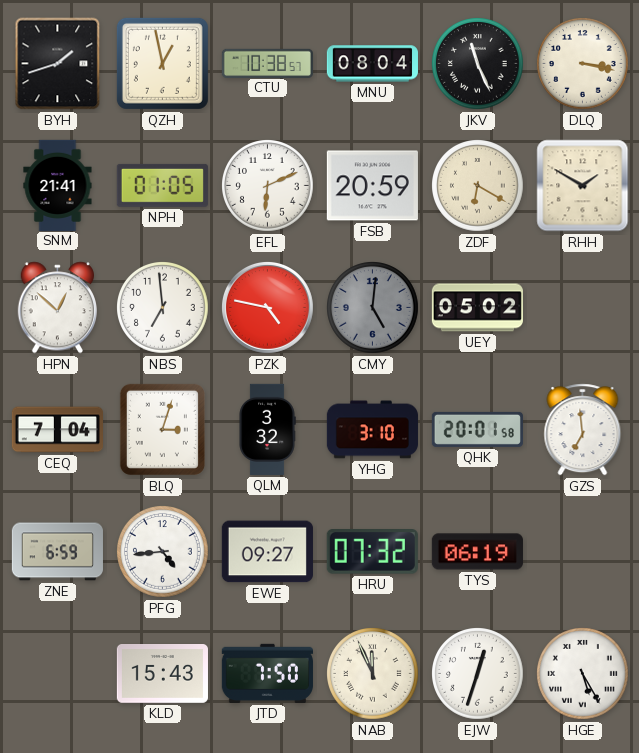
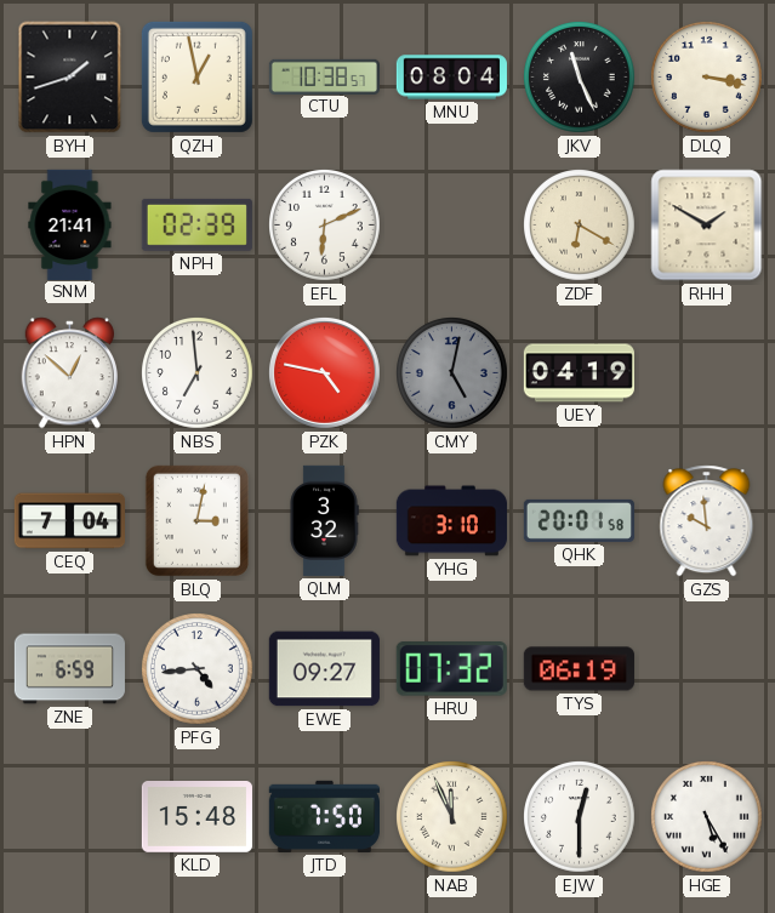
NPH: 01:05 -> 02:39
FSB: 20:59 -> none
CMY: 5:01 -> 5:02
UEY: 05:02 -> 04:19
BLQ: 3:03 -> 3:02
GZS: 6:59 -> 9:59
KLD: 15:43 -> 15:48
EJW: 12:33 -> 12:30
